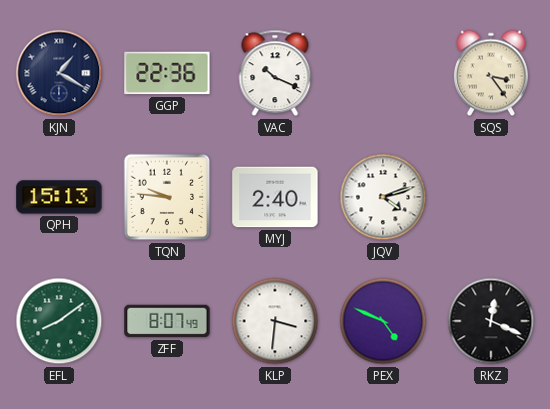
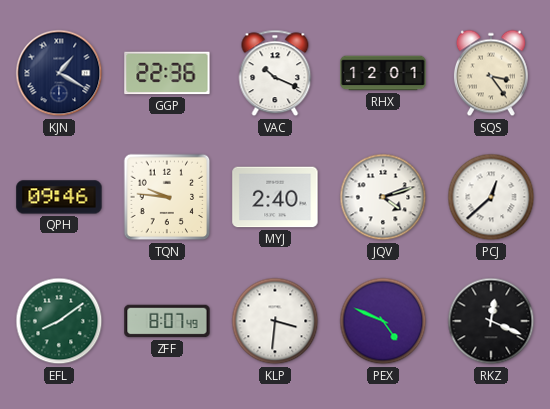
RHX: none -> 12:01
QPH: 15:13 -> 09:46
PCJ: none -> 12:38
